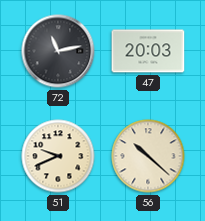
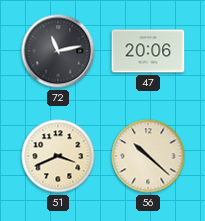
47: 20:03 -> 20:06
51: 9:41 -> 3:41
